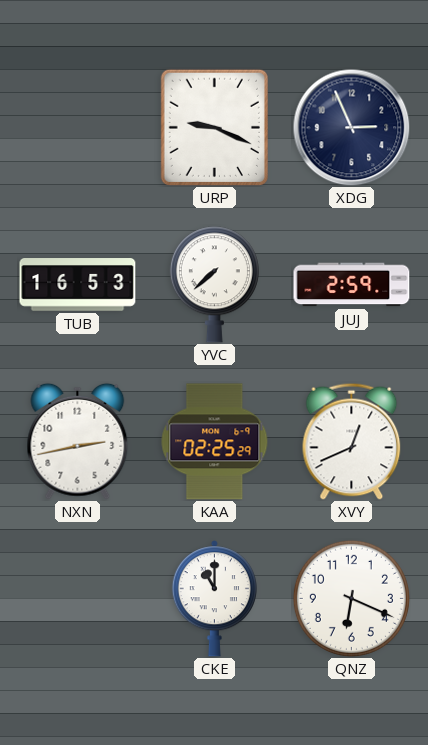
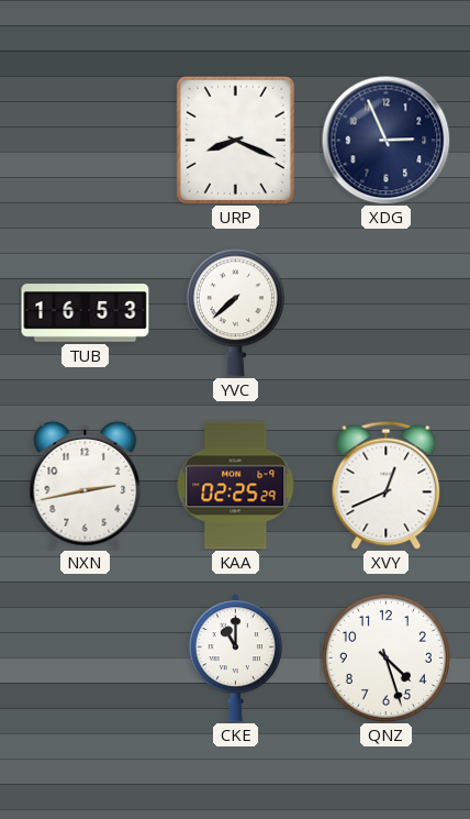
URP: 9:19 -> 8:19
JUJ: 2:59 -> none
QNZ: 6:19 -> 4:27
